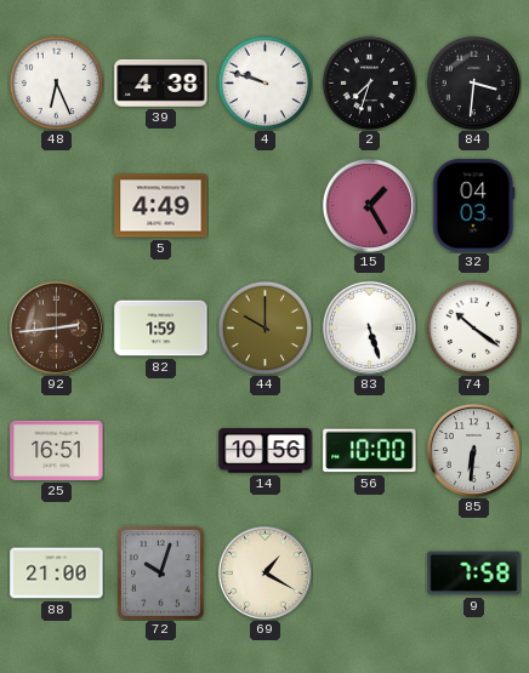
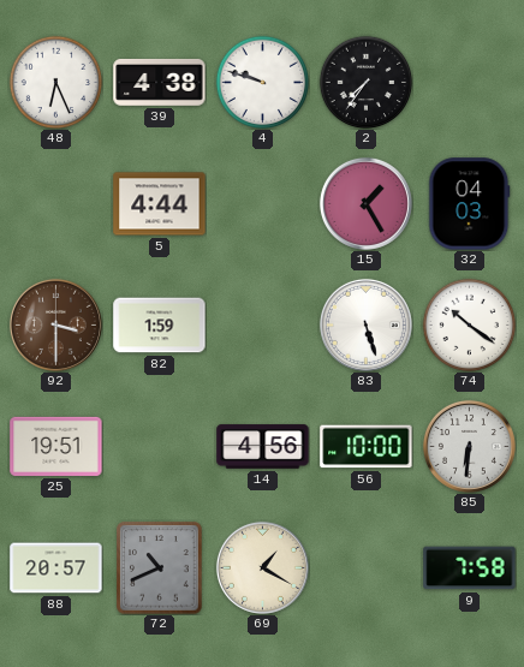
2: 7:33 -> 7:36
84: 3:31 -> none
5: 4:49 -> 4:44
92: 2:44 -> 3:30
44: 10:00 -> none
25: 16:51 -> 19:51
14: 10:56 -> 4:56
88: 21:00 -> 20:57
72: 10:03 -> 10:41
